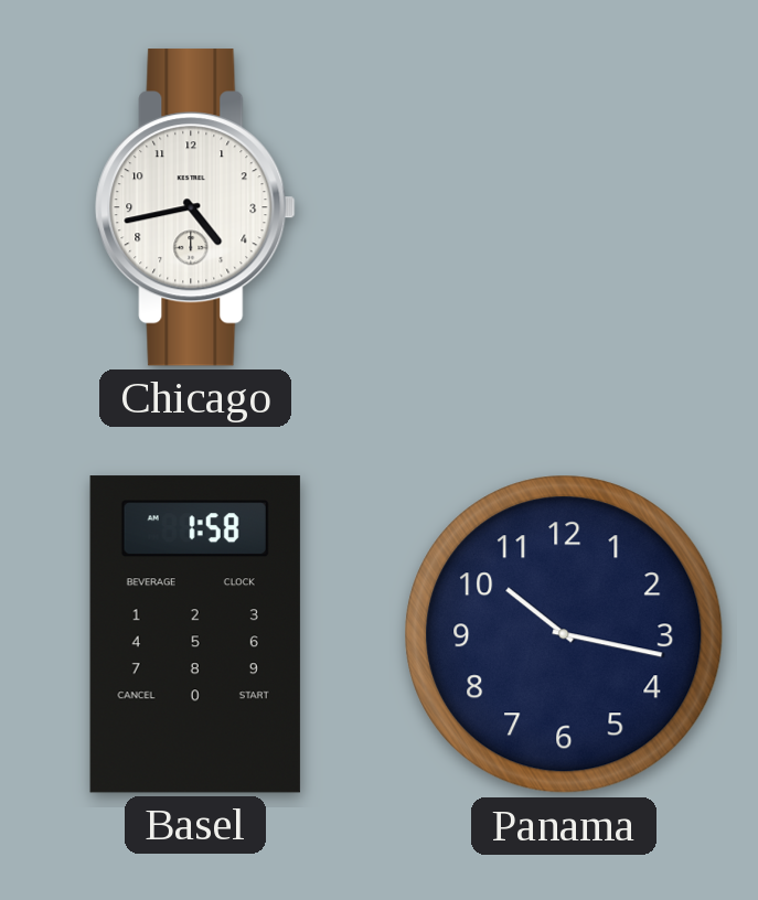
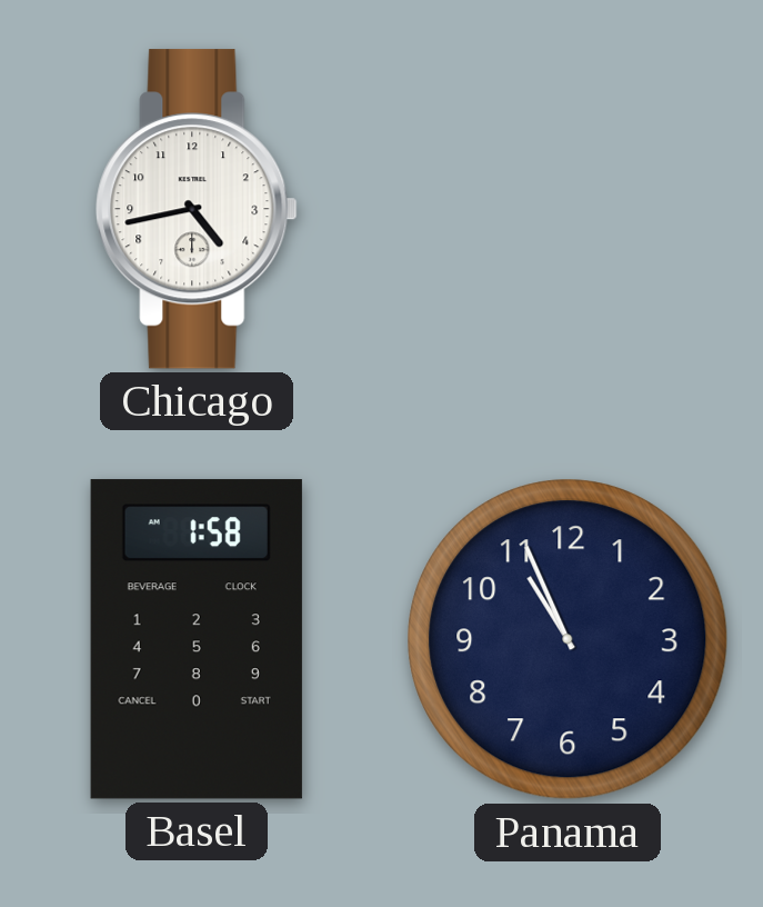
Panama: 10:17 -> 10:56
